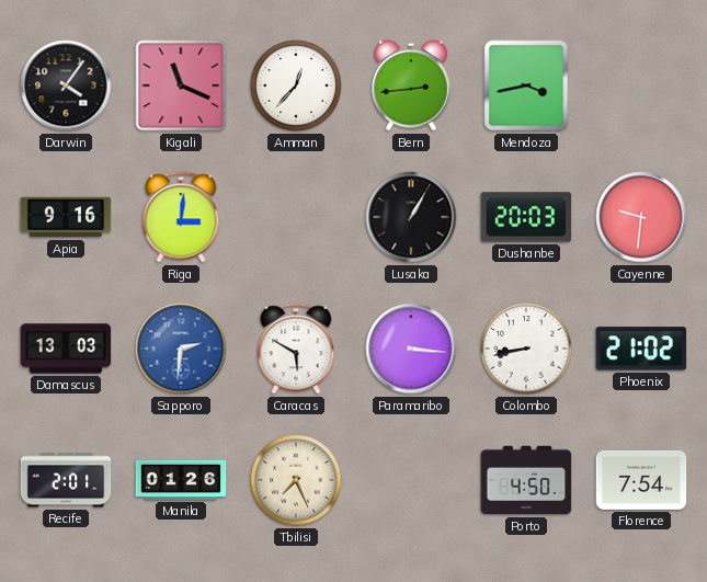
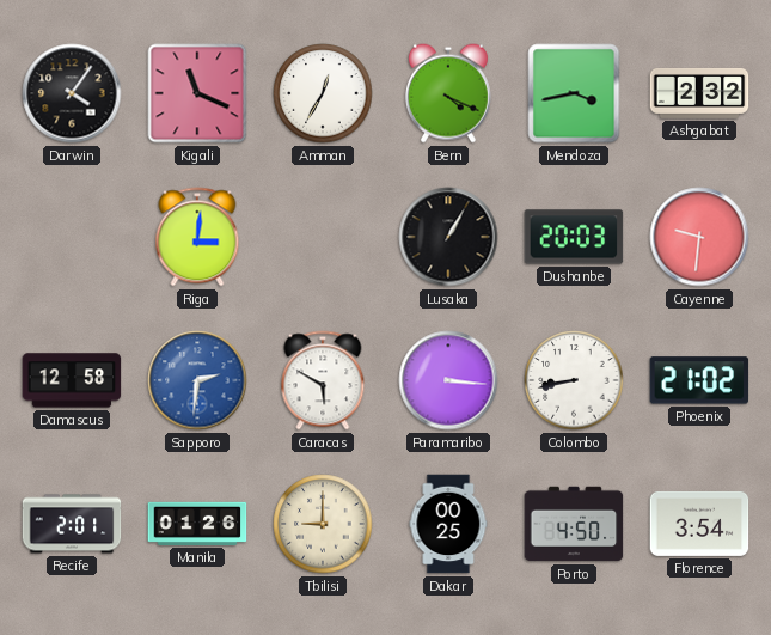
Amman: 12:37 -> 12:35
Bern: 2:44 -> 4:19
Ashgabat: none -> 2:32
Apia: 9:16 -> none
Damascus: 13:03 -> 12:58
Tbilisi: 7:26 -> 9:00
Dakar: none -> 00:25
Florence: 7:54 -> 3:54
